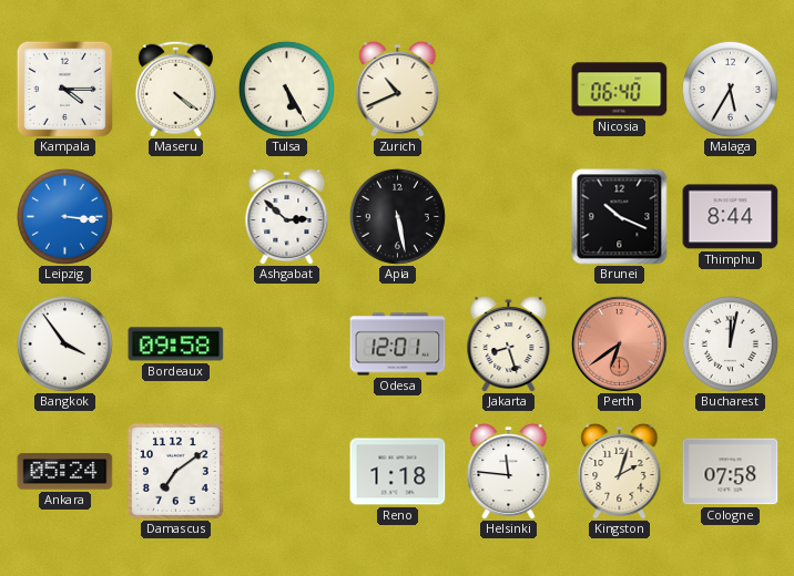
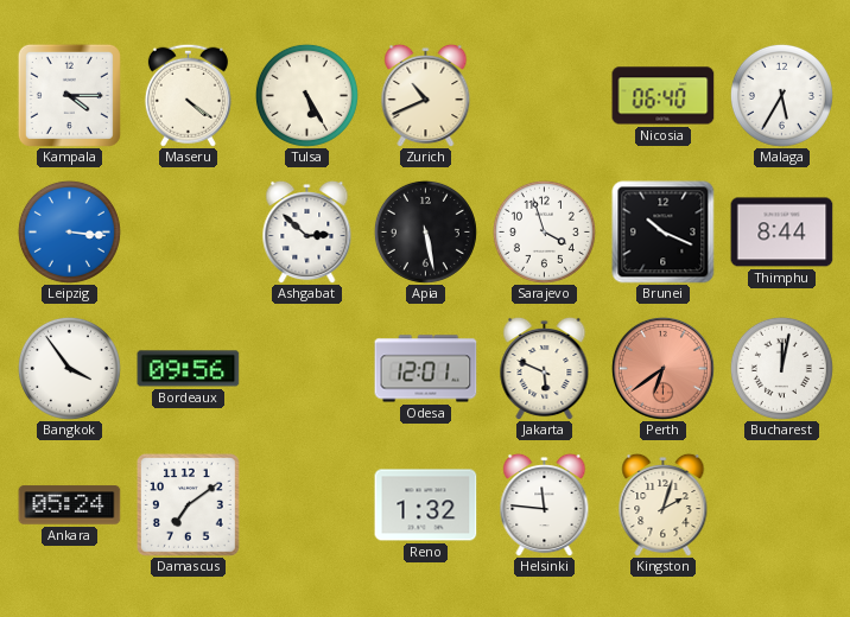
Sarajevo: none -> 3:57
Bordeaux: 09:58 -> 09:56
Jakarta: 8:27 -> 5:49
Reno: 1:18 -> 1:32
Cologne: 07:58 -> none
